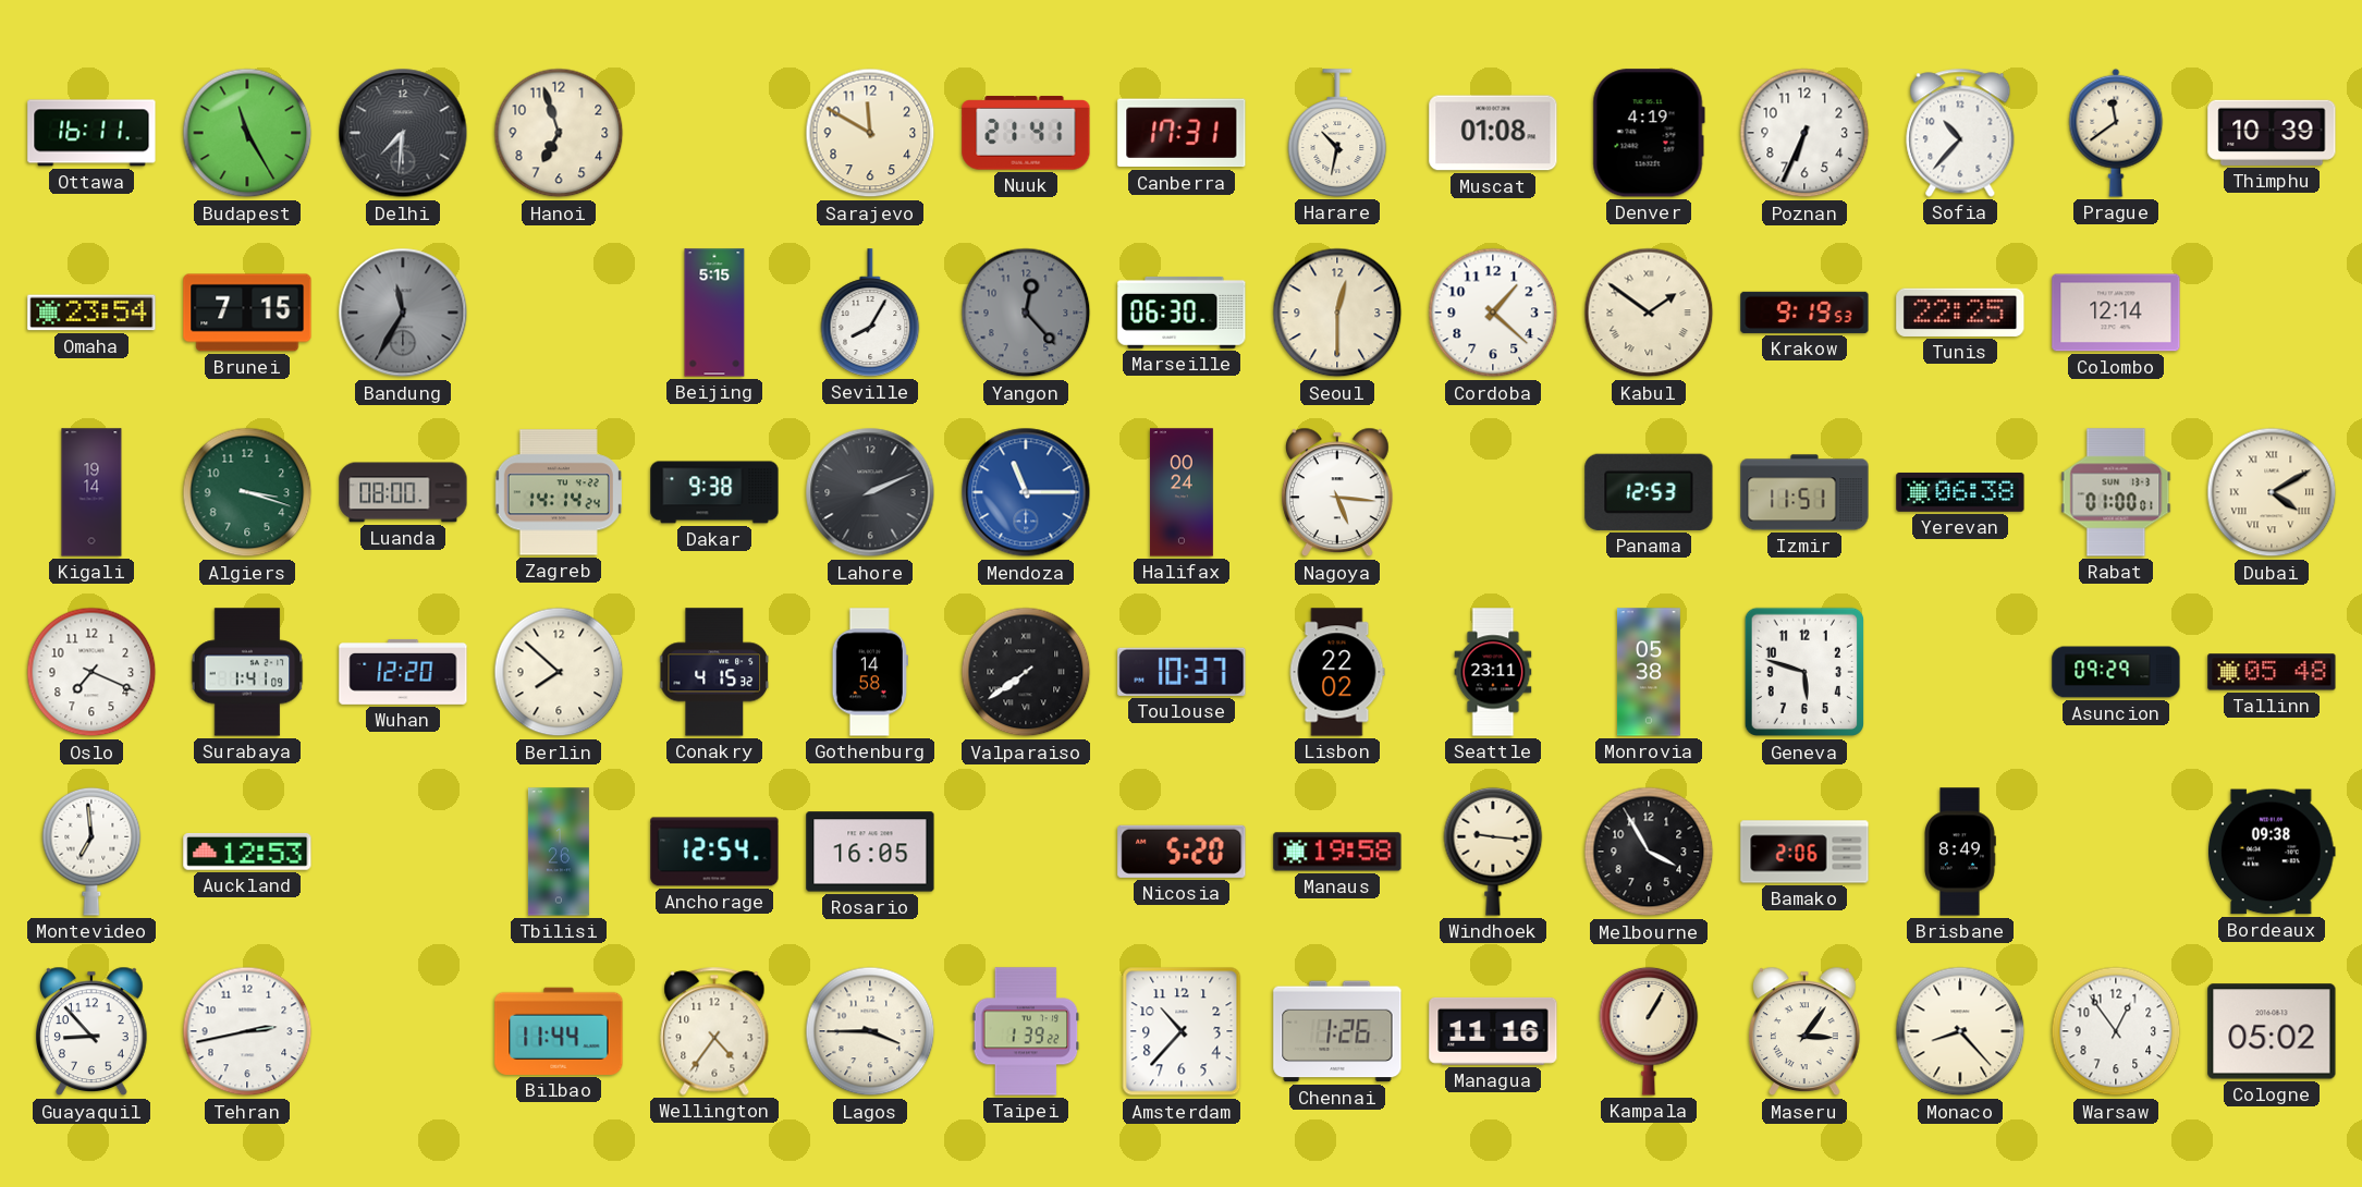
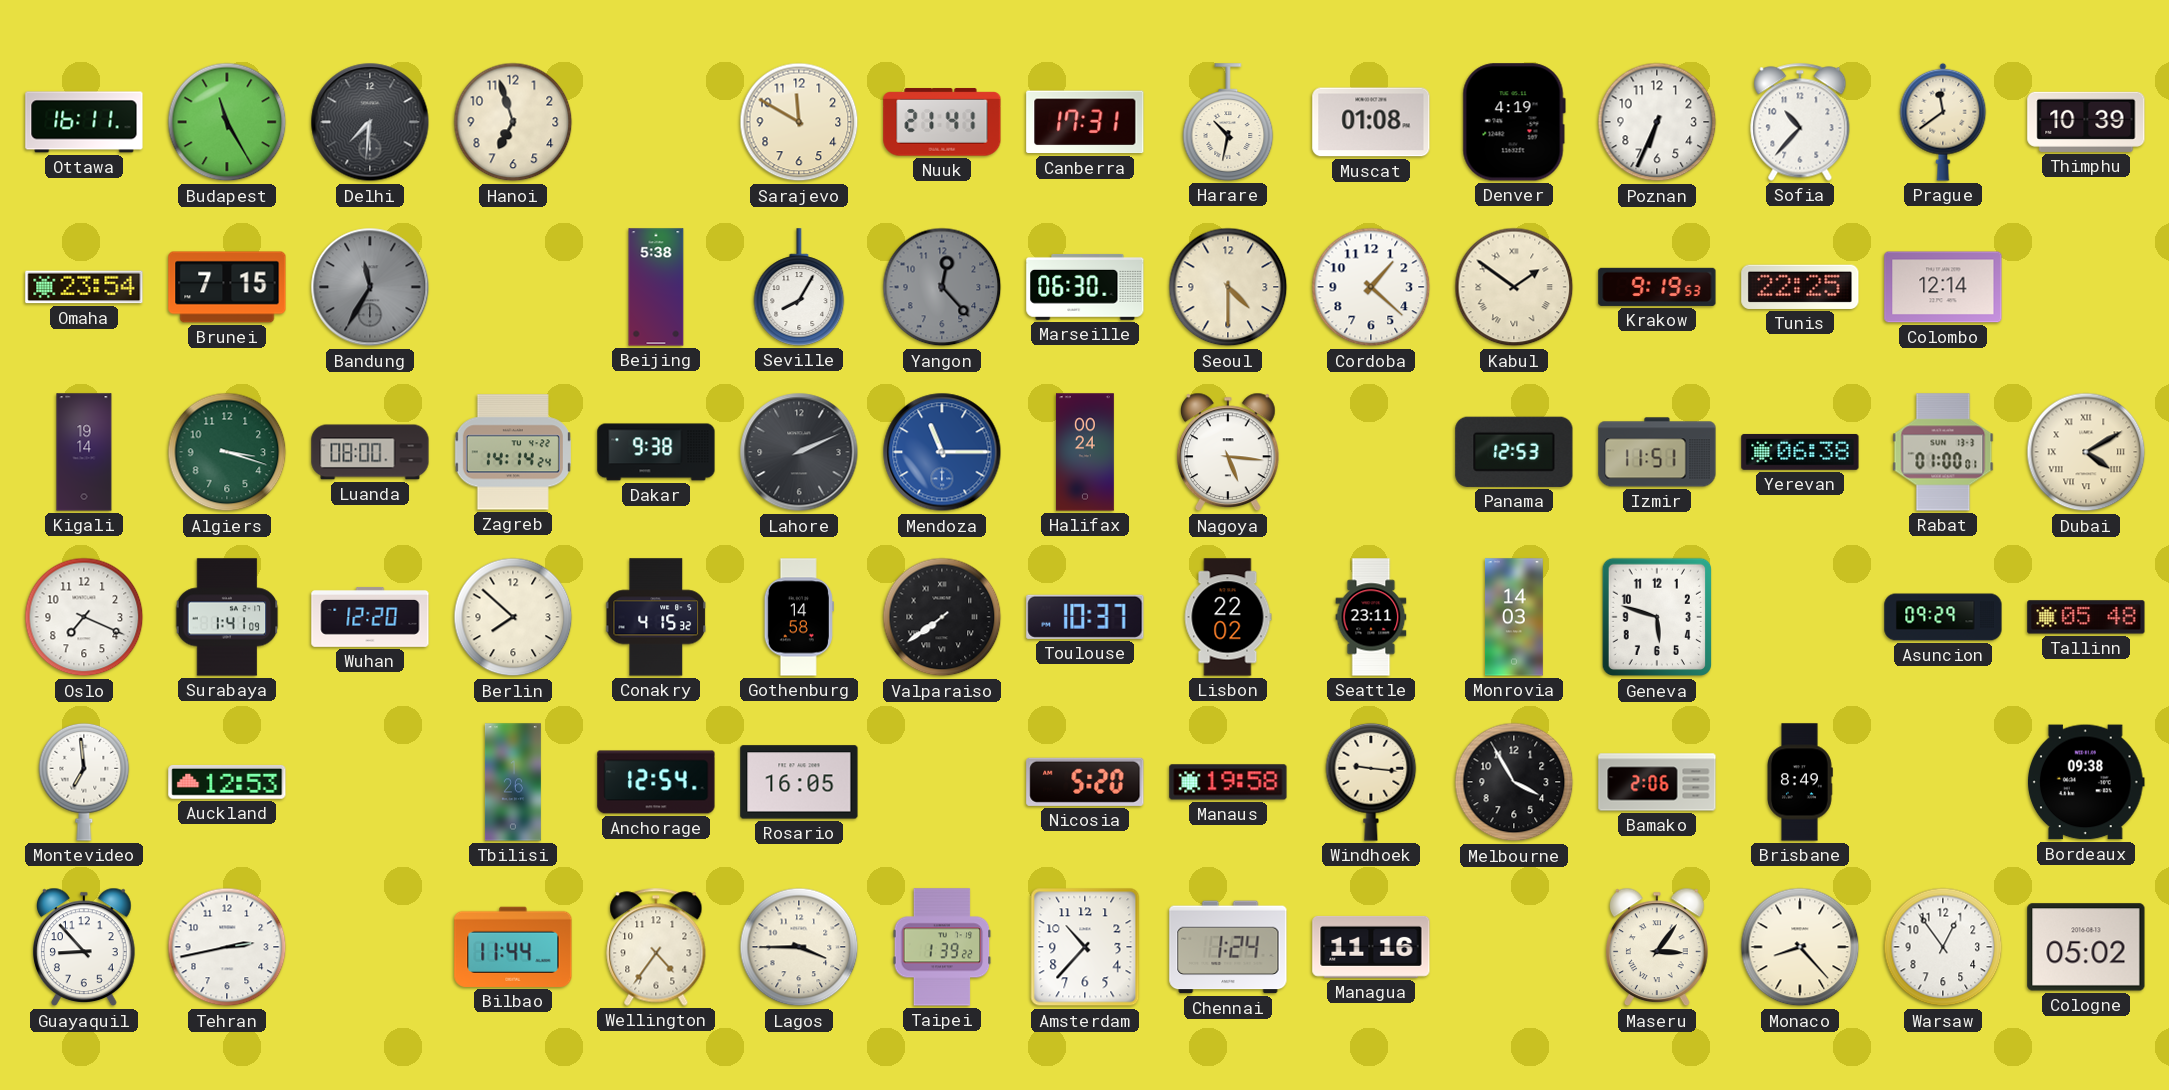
Beijing: 5:15 -> 5:38
Seoul: 12:30 -> 4:30
Monrovia: 05:38 -> 14:03
Chennai: 1:26 -> 1:24
Kampala: 1:05 -> none
